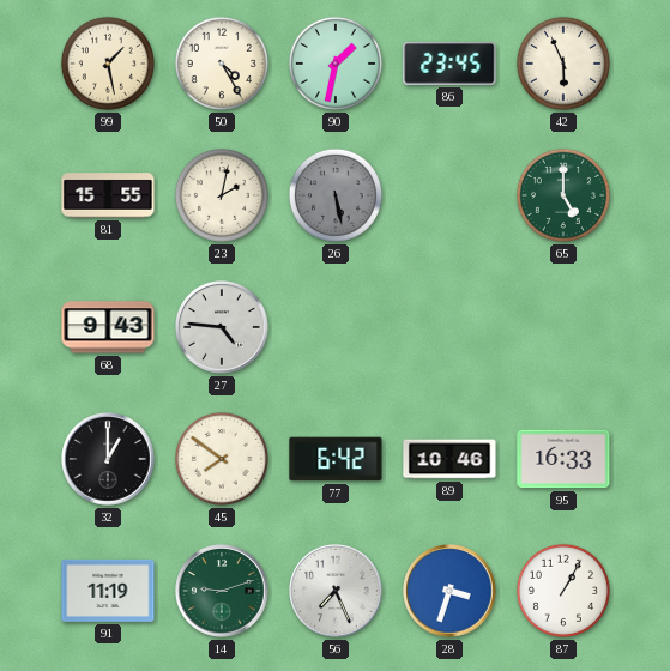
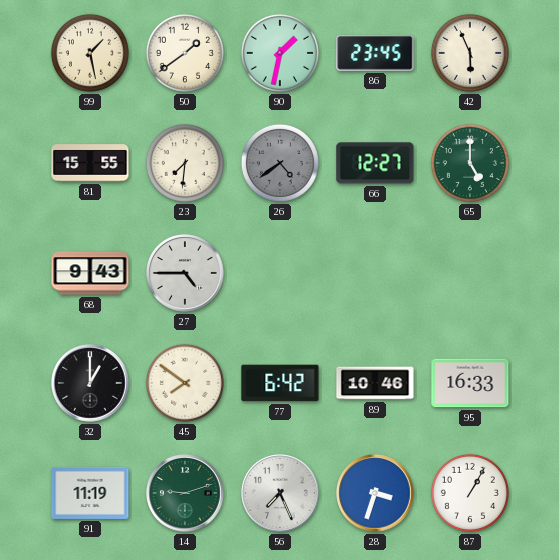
50: 4:25 -> 1:39
23: 2:02 -> 7:31
26: 5:28 -> 4:39
66: none -> 12:27
27: 4:46 -> 4:45
